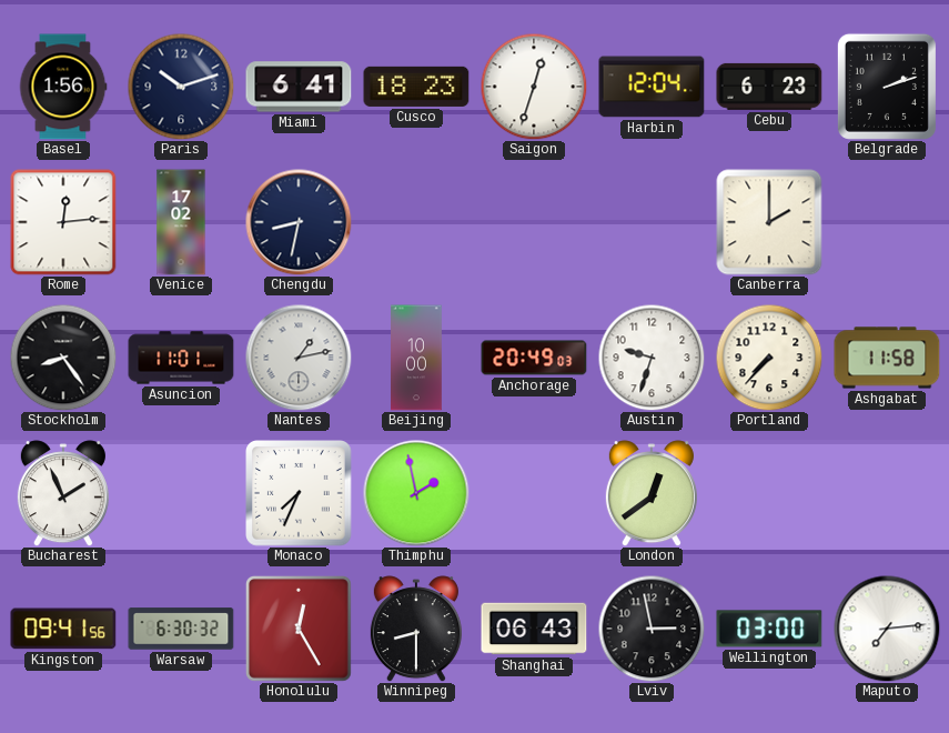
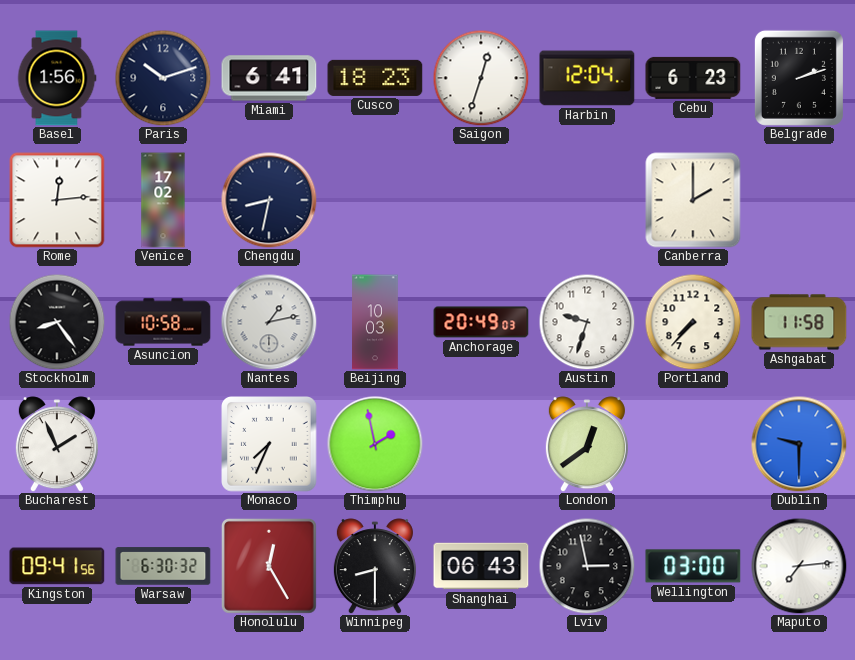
Asuncion: 11:01 -> 10:58
Beijing: 10:00 -> 10:03
Dublin: none -> 9:30
